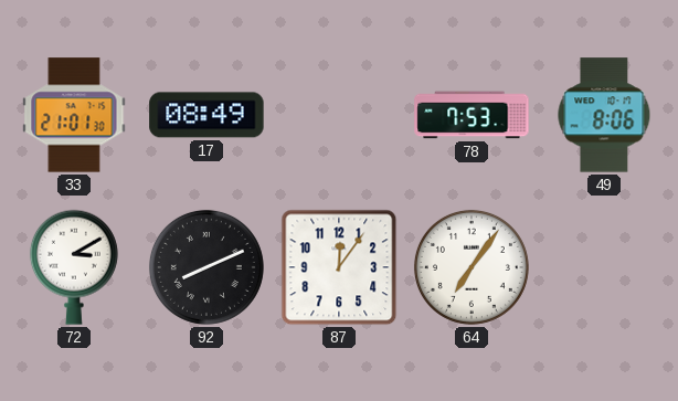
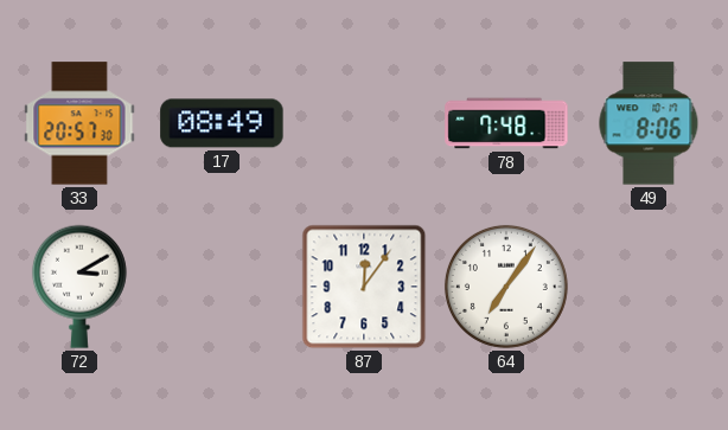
33: 21:01 -> 20:57
78: 7:53 -> 7:48
92: 8:11 -> none
